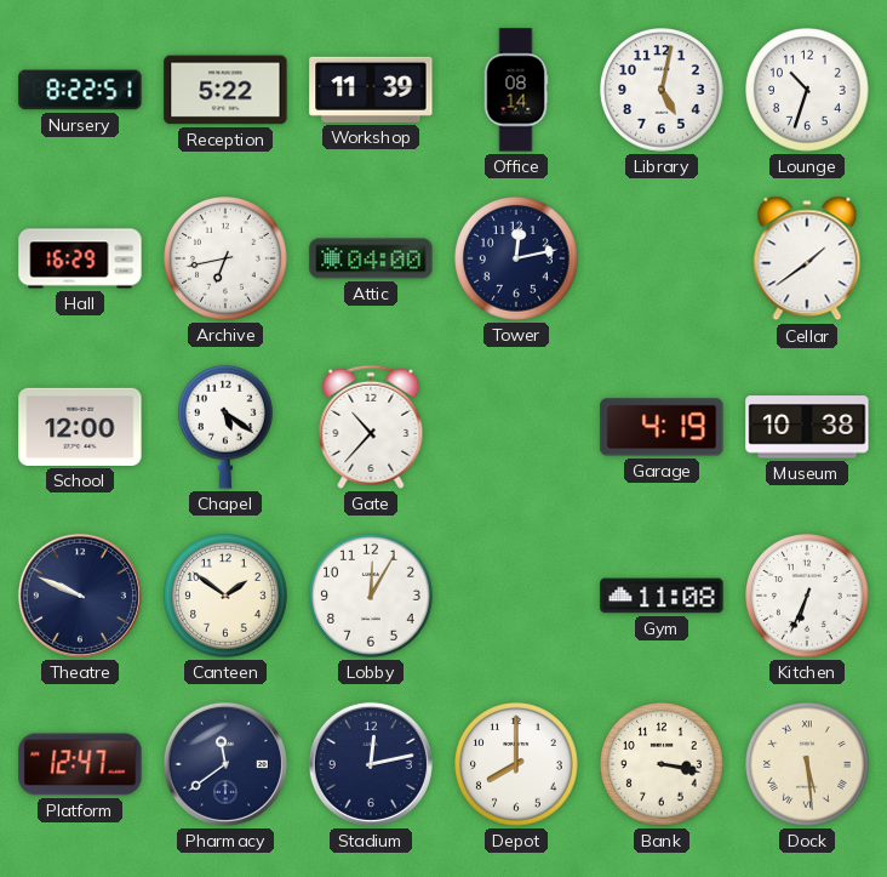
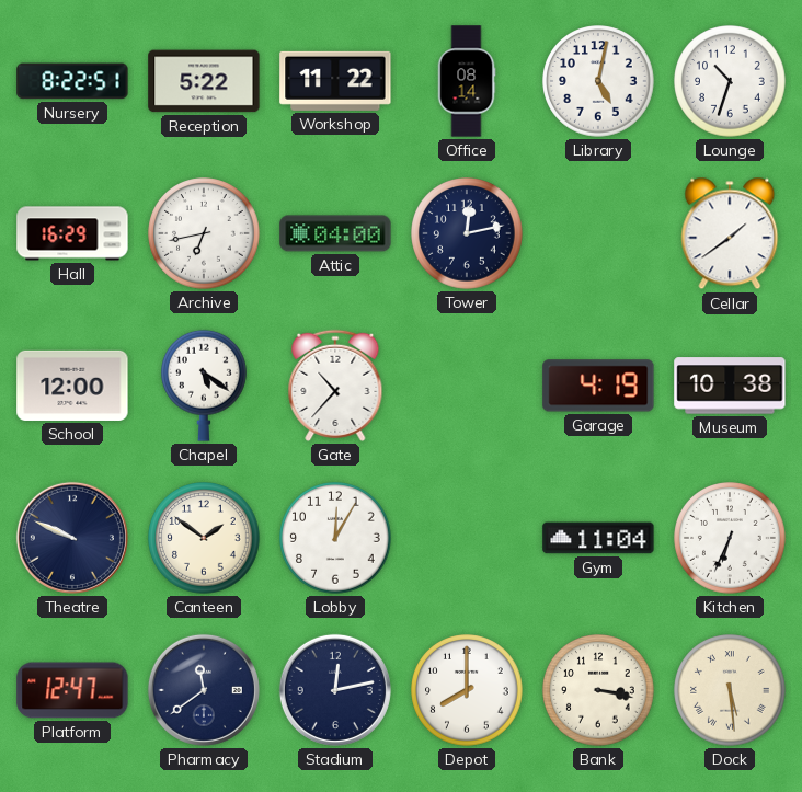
Workshop: 11:39 -> 11:22
Gym: 11:08 -> 11:04
